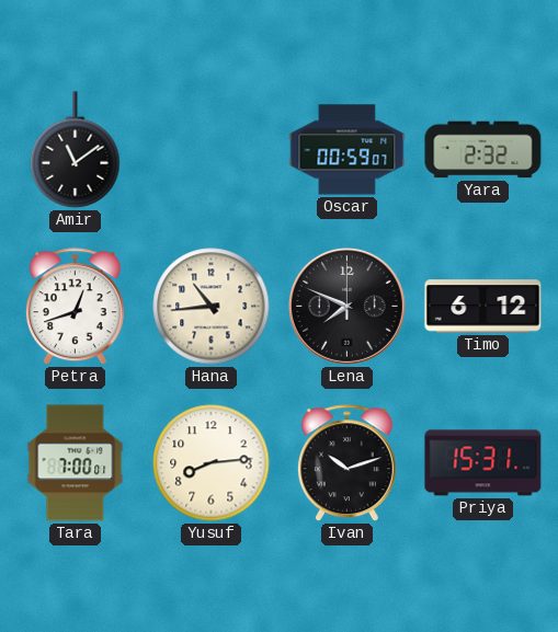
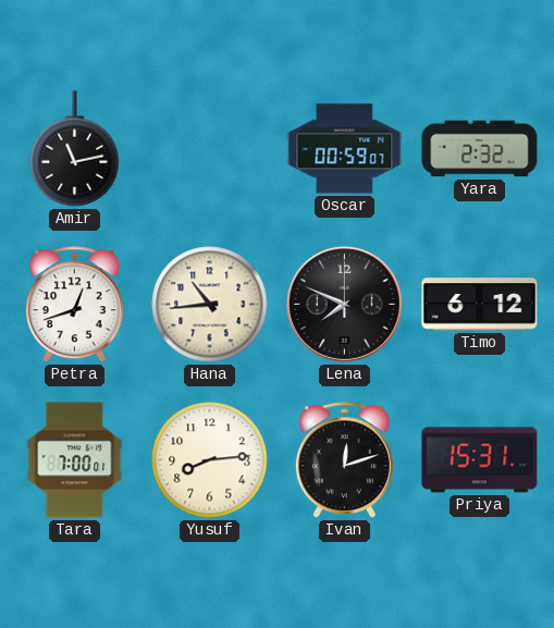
Amir: 11:09 -> 11:13
Ivan: 10:12 -> 12:12
